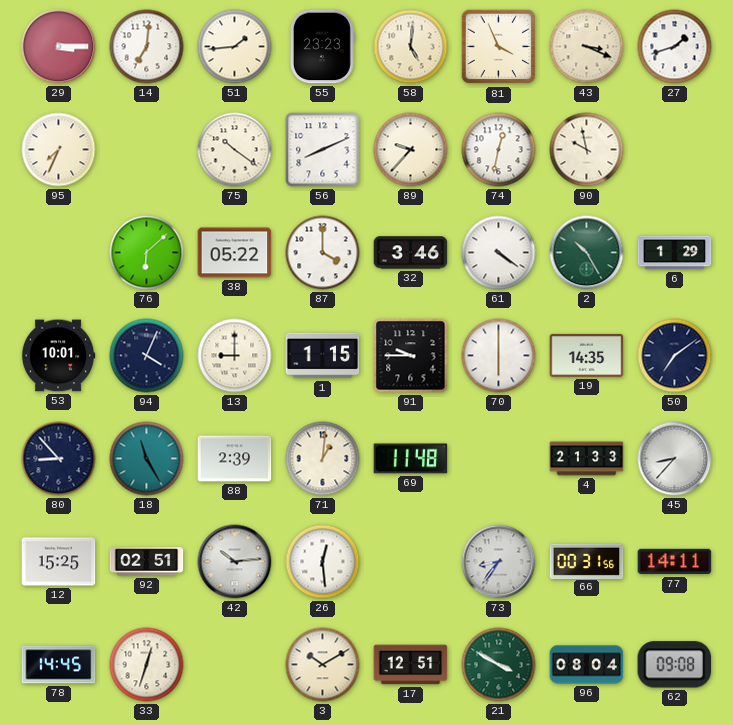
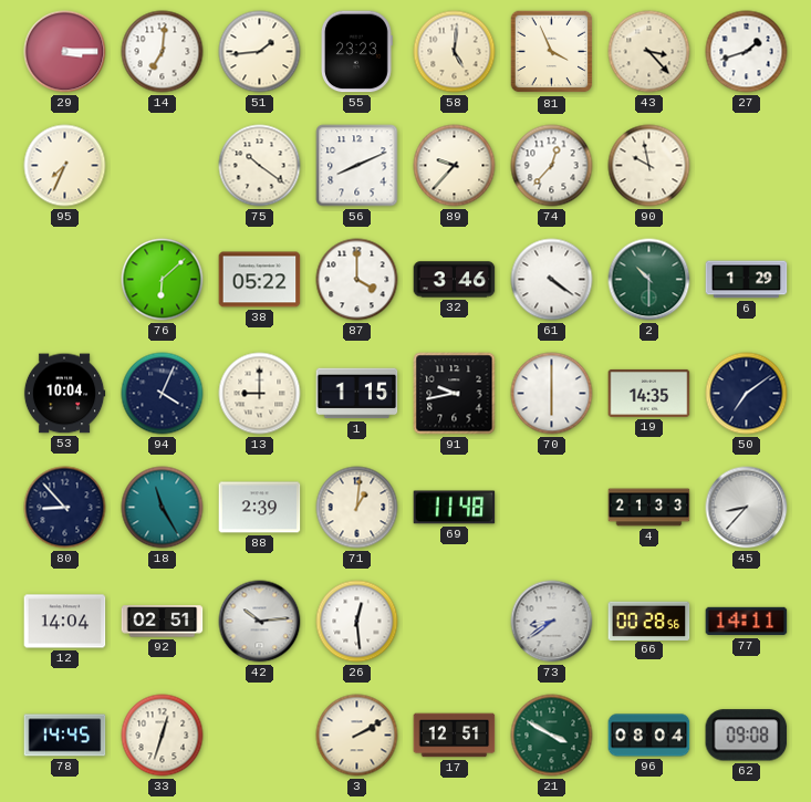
43: 3:19 -> 3:23
74: 12:32 -> 12:37
2: 10:25 -> 10:30
53: 10:01 -> 10:04
91: 9:45 -> 9:43
12: 15:25 -> 14:04
73: 8:36 -> 8:39
66: 00:31 -> 00:28
3: 10:10 -> 2:10
